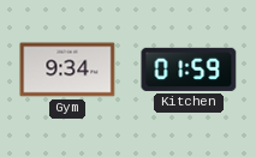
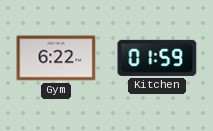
Gym: 9:34 -> 6:22
